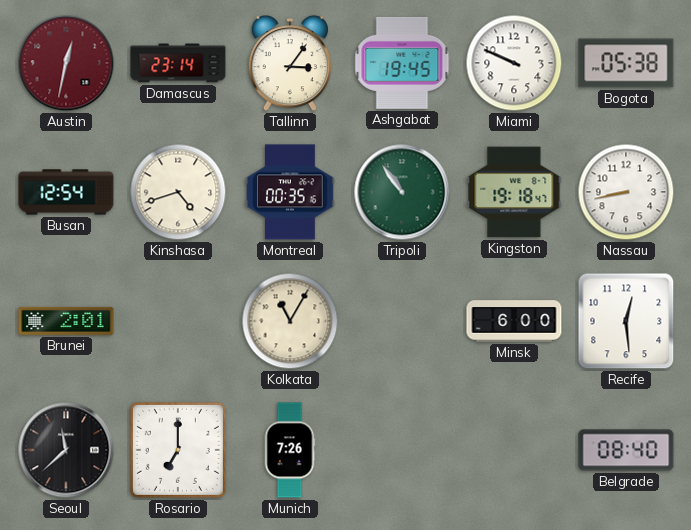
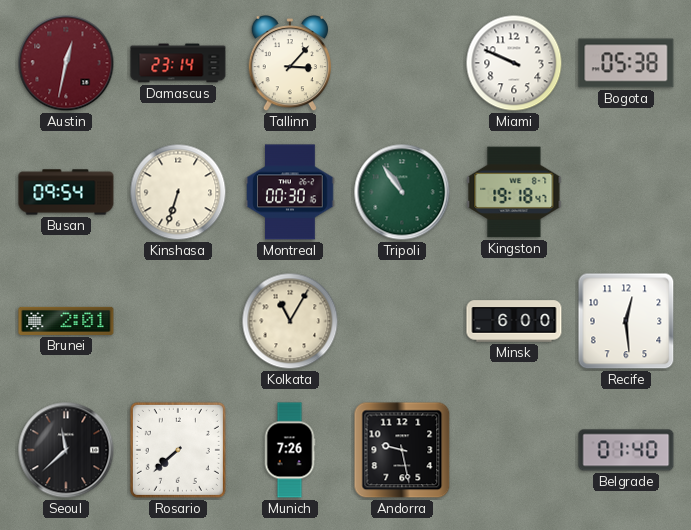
Tallinn: 3:06 -> 3:07
Ashgabat: 19:45 -> none
Busan: 12:54 -> 09:54
Kinshasa: 4:42 -> 6:33
Montreal: 00:35 -> 00:30
Nassau: 8:43 -> none
Rosario: 7:00 -> 7:38
Andorra: none -> 9:28
Belgrade: 08:40 -> 01:40
